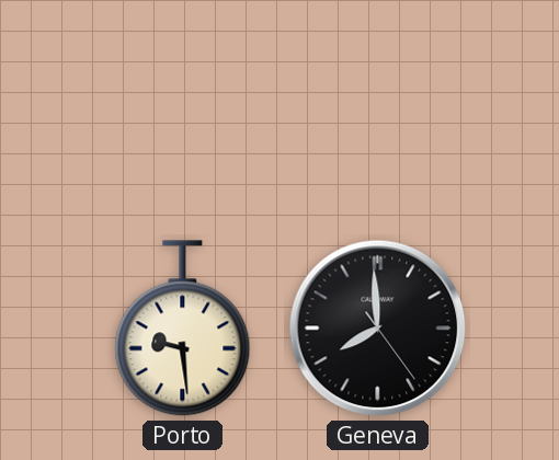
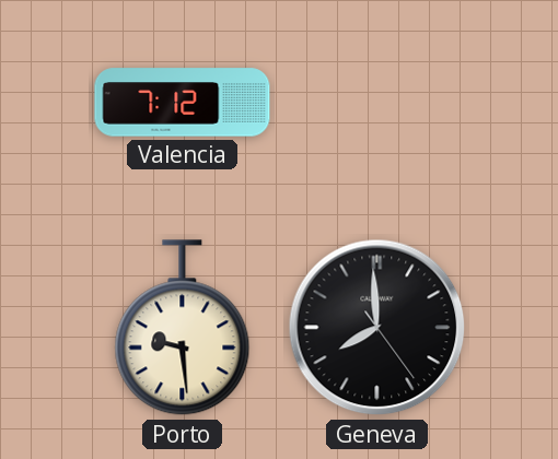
Valencia: none -> 7:12
